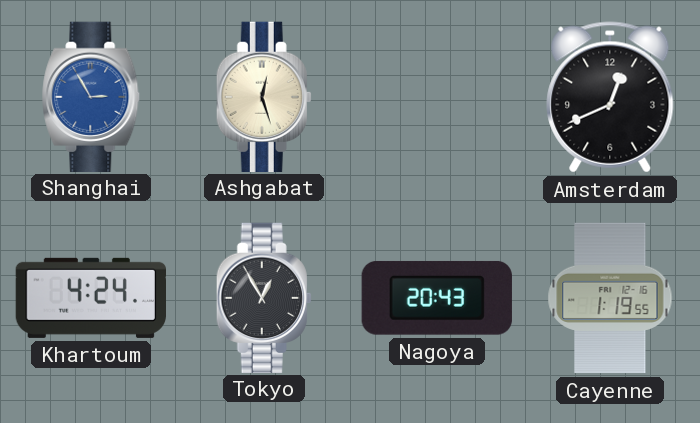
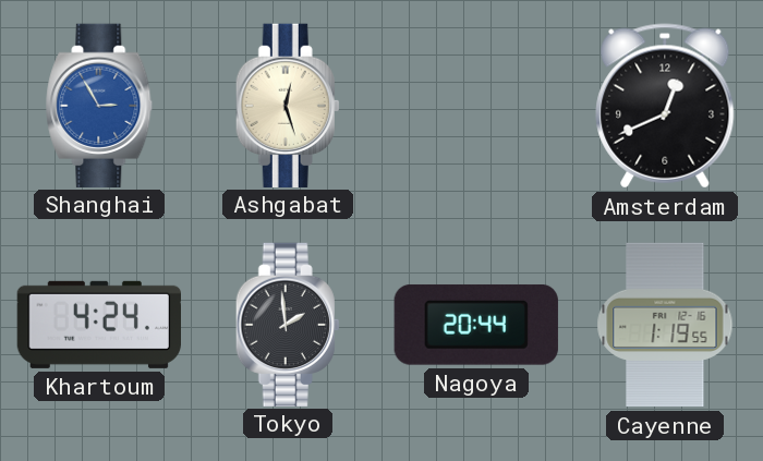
Tokyo: 12:55 -> 1:59
Nagoya: 20:43 -> 20:44
